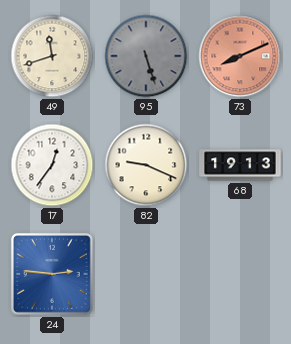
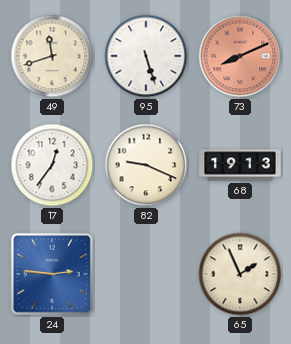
95 dial: grey -> white
65: none -> 1:56
